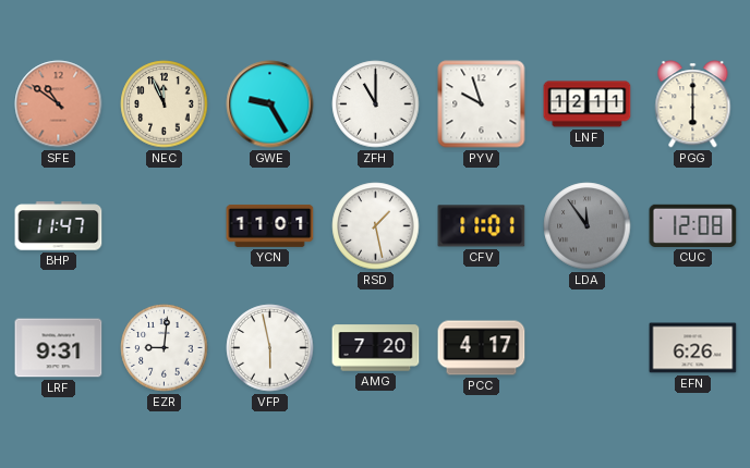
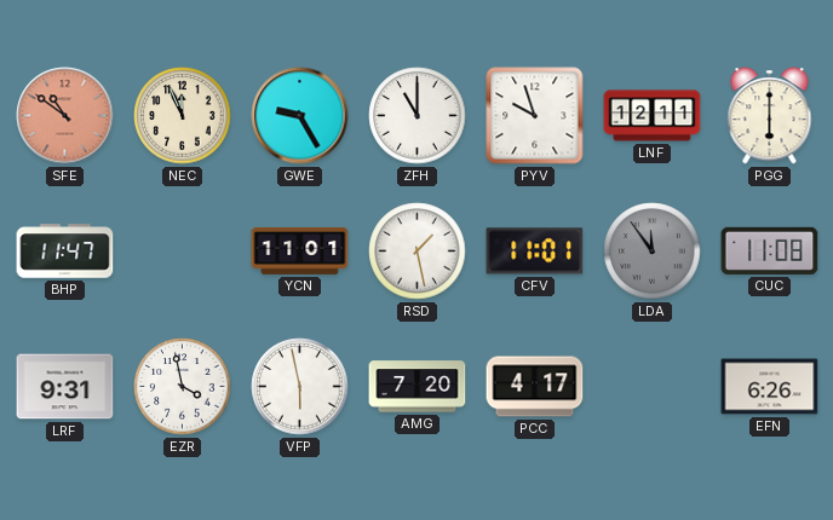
CUC: 12:08 -> 11:08
EZR: 9:01 -> 3:58
